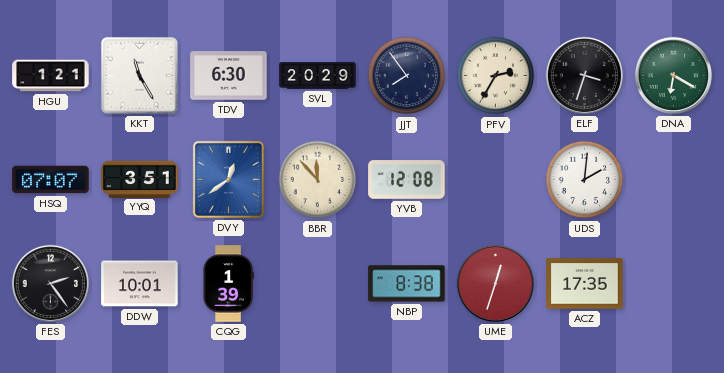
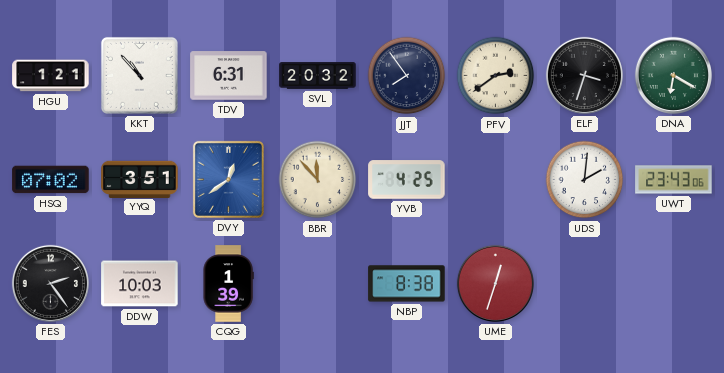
KKT: 11:25 -> 10:53
TDV: 6:30 -> 6:31
SVL: 20:29 -> 20:32
PFV: 2:35 -> 2:39
HSQ: 07:07 -> 07:02
YVB: 12:08 -> 4:25
UWT: none -> 23:43
DDW: 10:01 -> 10:03
ACZ: 17:35 -> none
